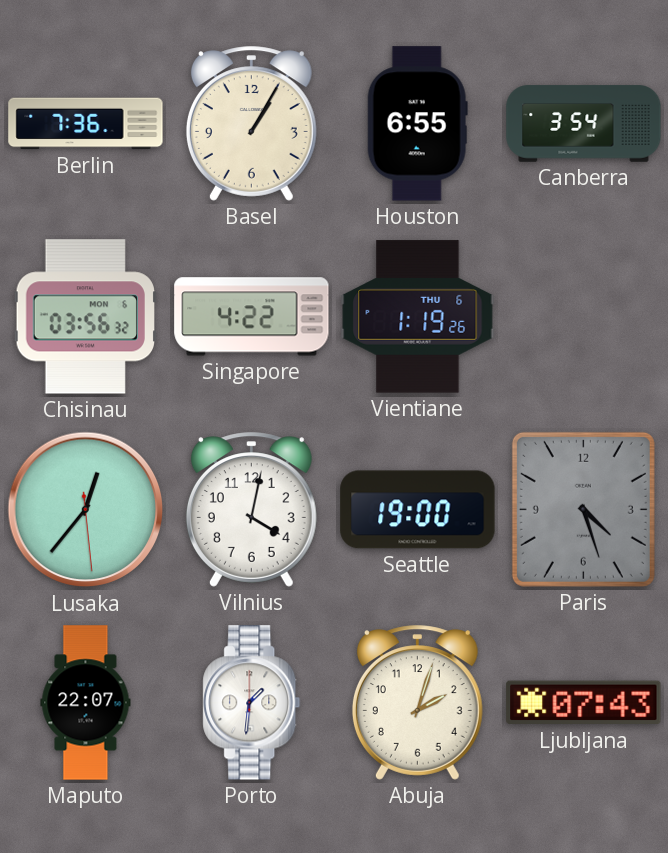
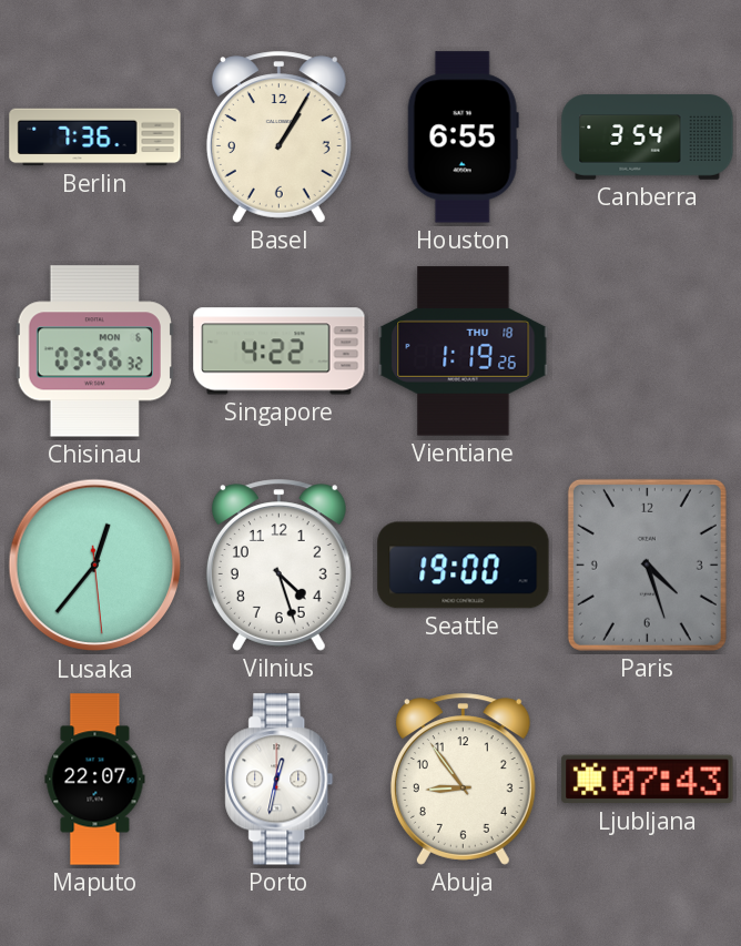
Vientiane date: THU 6 -> THU 18
Vilnius: 4:02 -> 4:27
Porto: 1:31 -> 12:32
Abuja: 2:03 -> 8:54
